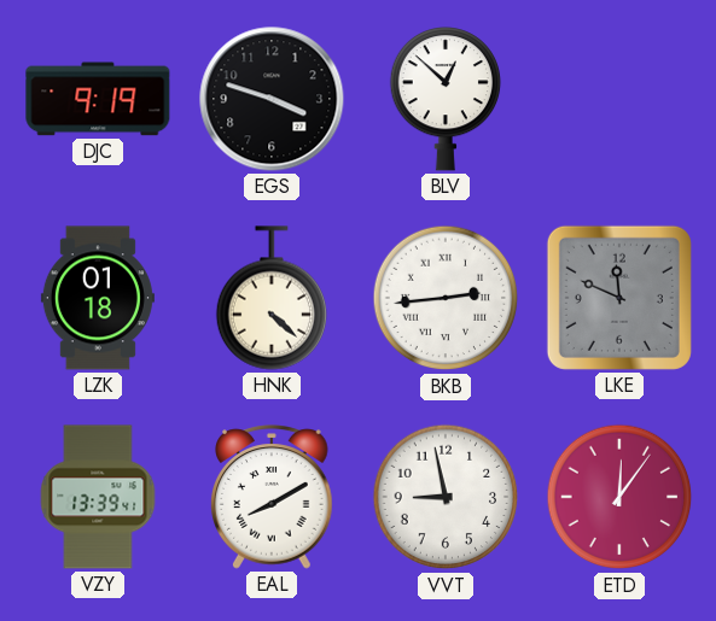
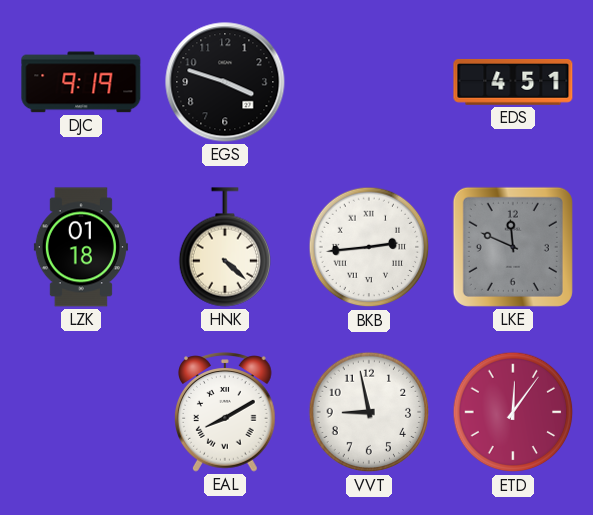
BLV: 12:52 -> none
EDS: none -> 4:51
VZY: 13:39 -> none
